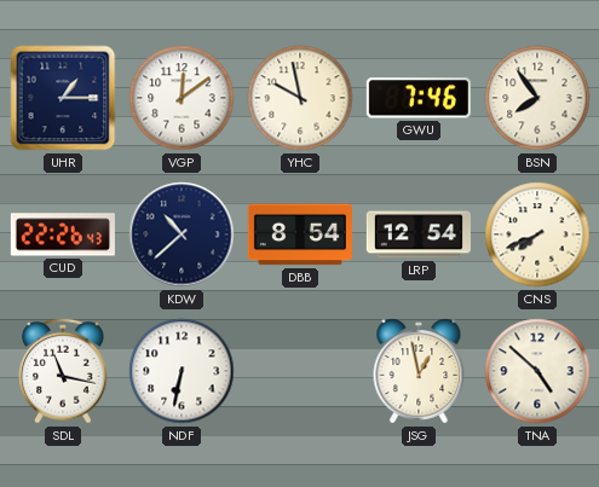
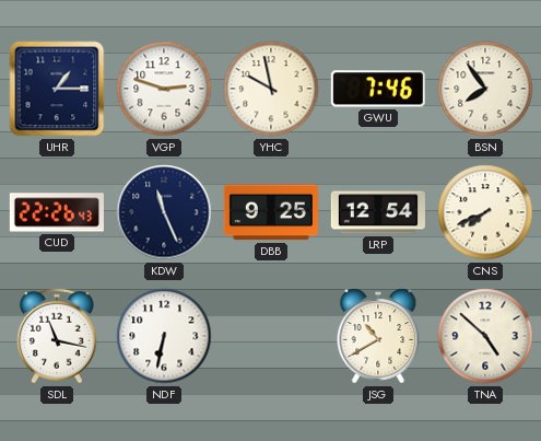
VGP: 12:09 -> 2:48
KDW: 10:38 -> 11:26
DBB: 8:54 -> 9:25
JSG: 12:58 -> 10:40
